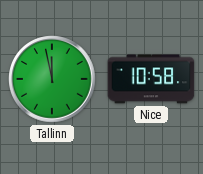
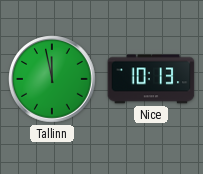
Nice: 10:58 -> 10:13
